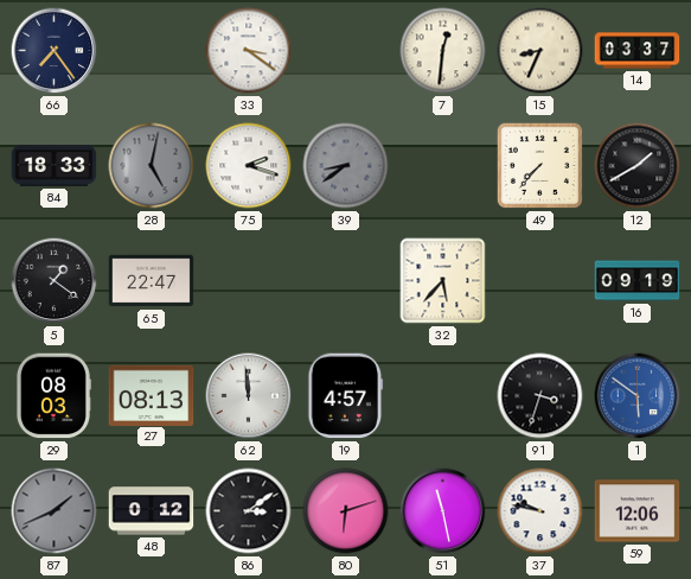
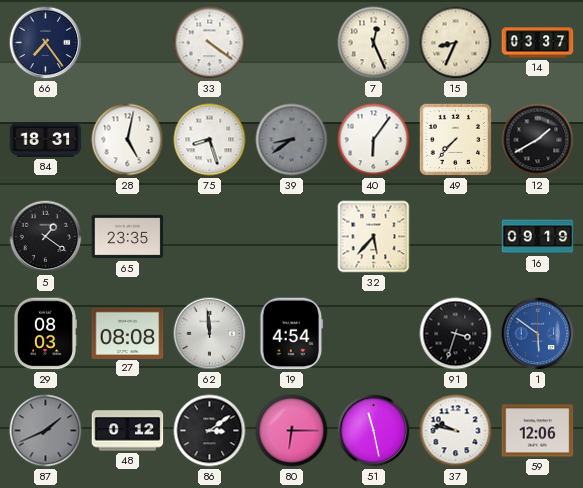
33: 3:21 -> 4:21
7: 12:31 -> 12:26
84: 18:33 -> 18:31
28 dial: grey -> white
75: 2:18 -> 8:27
40: none -> 6:06
65: 22:47 -> 23:35
27: 08:13 -> 08:08
19: 4:57 -> 4:54
80: 6:12 -> 6:15
